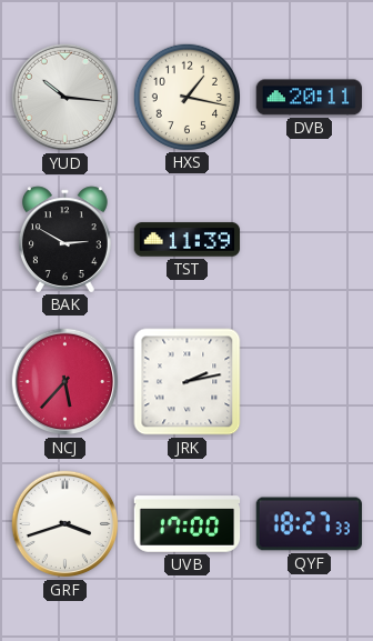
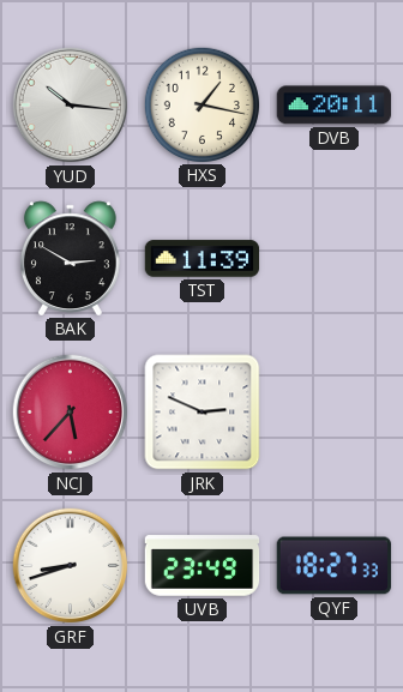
JRK: 2:13 -> 2:49
GRF: 3:42 -> 8:42
UVB: 17:00 -> 23:49
